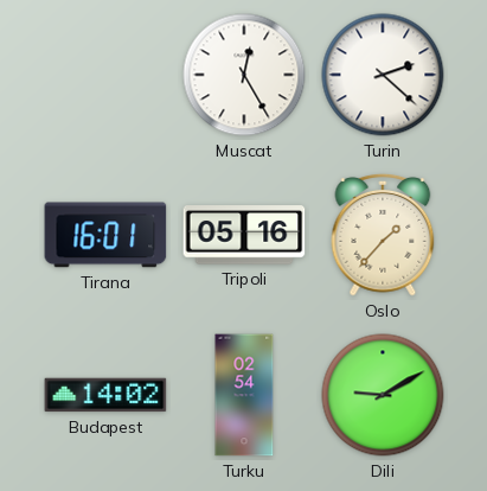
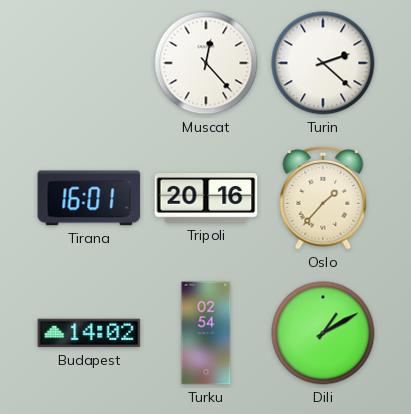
Muscat: 12:25 -> 12:23
Tripoli: 05:16 -> 20:16
Dili: 9:10 -> 1:10
